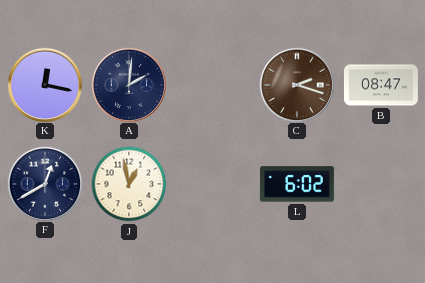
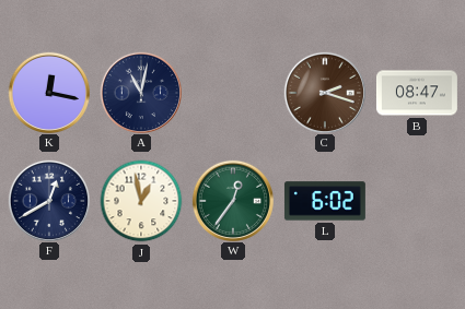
A: 2:01 -> 11:02
W: none -> 12:36
